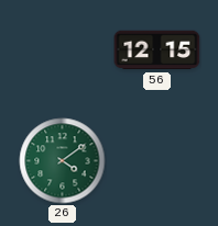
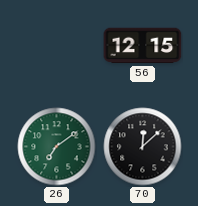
26: 4:09 -> 7:09
70: none -> 12:08
